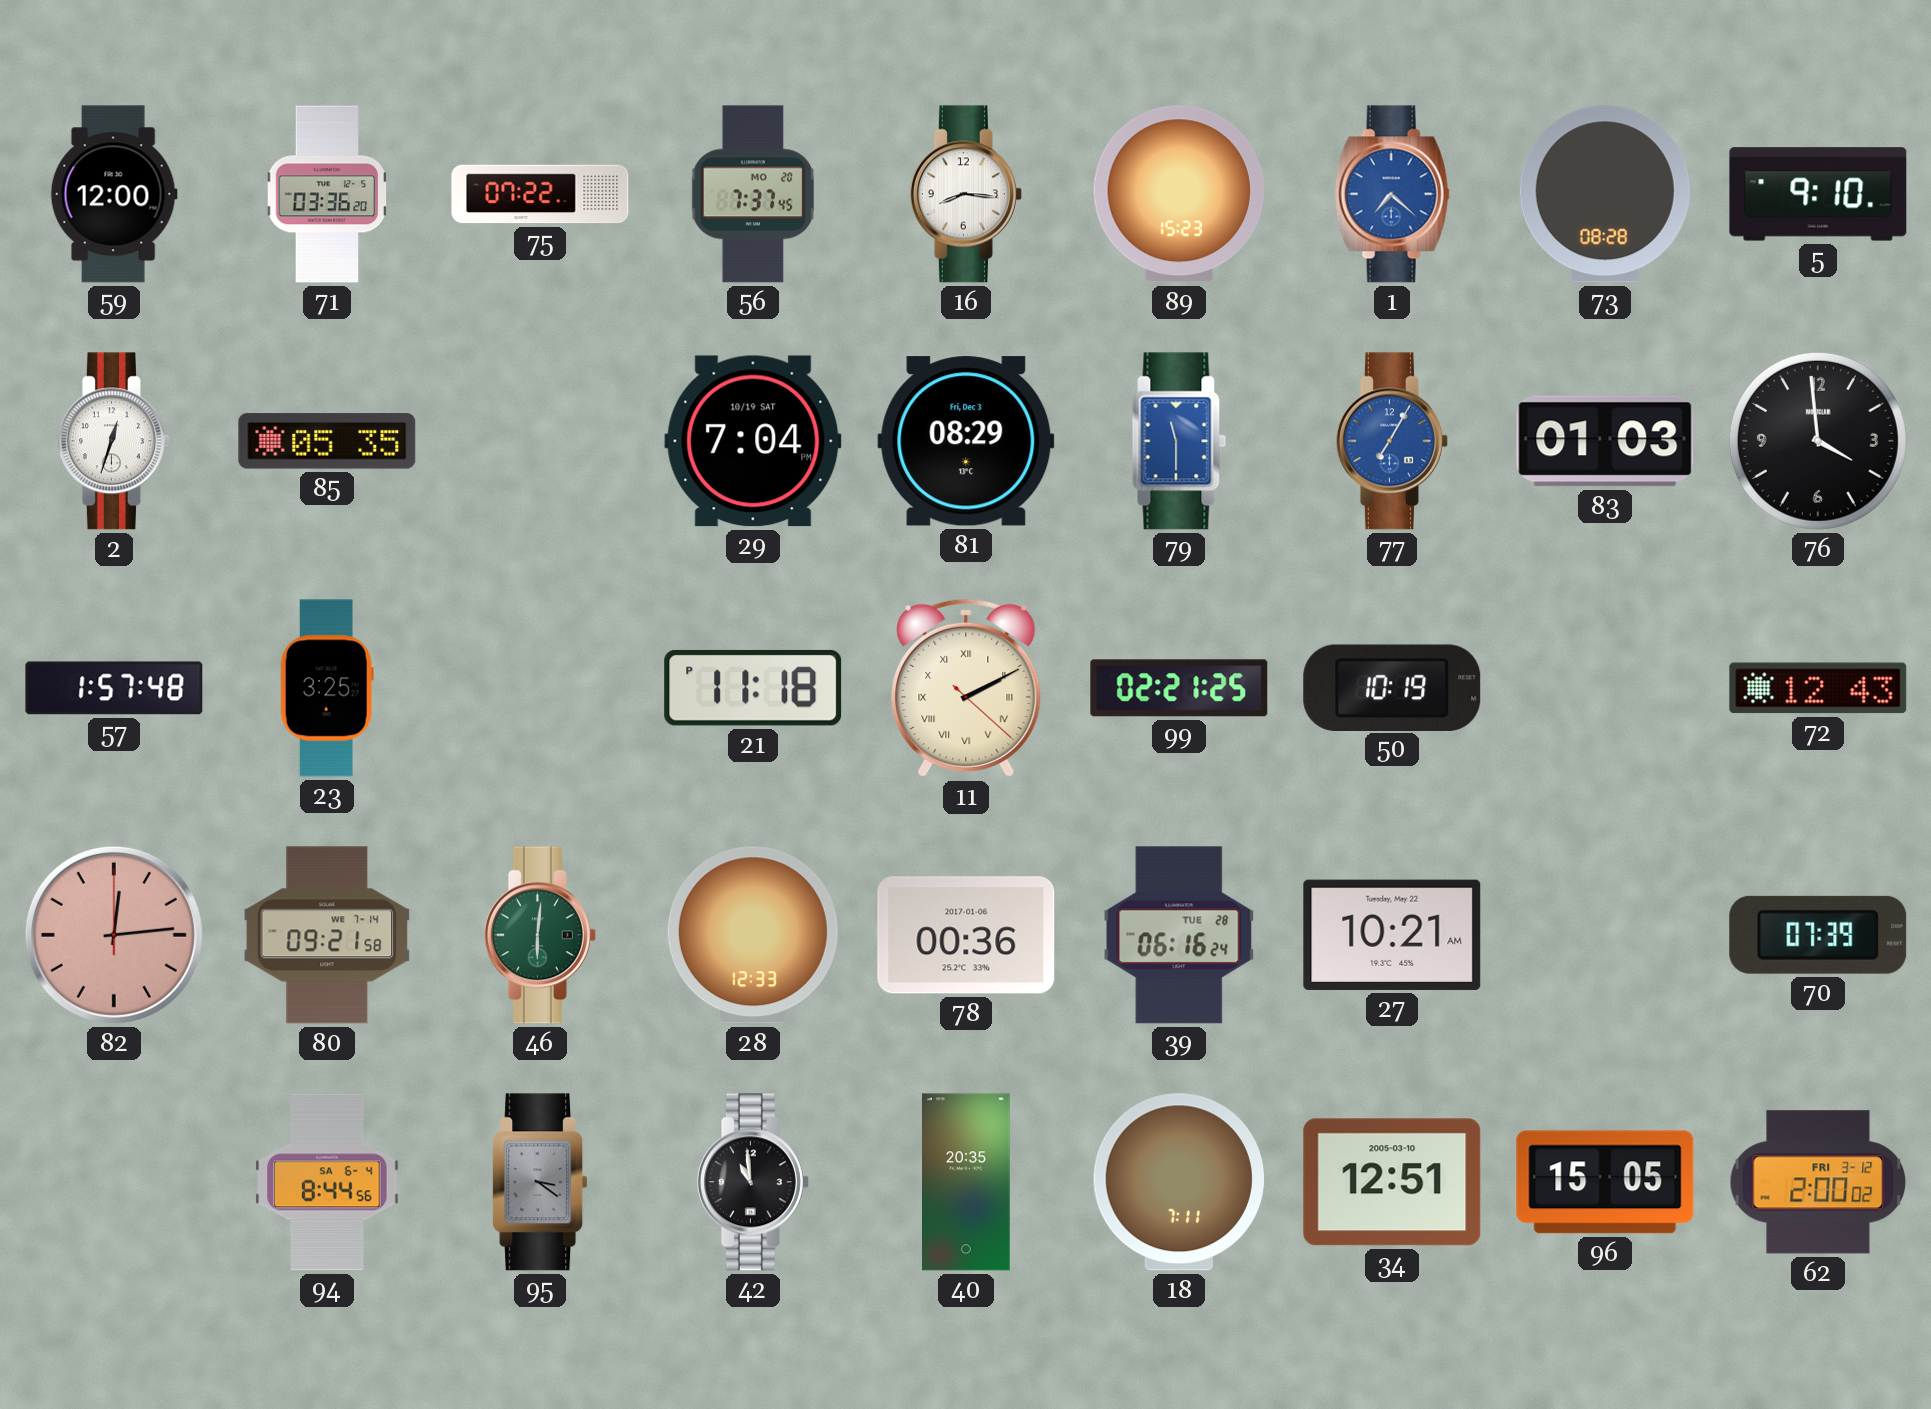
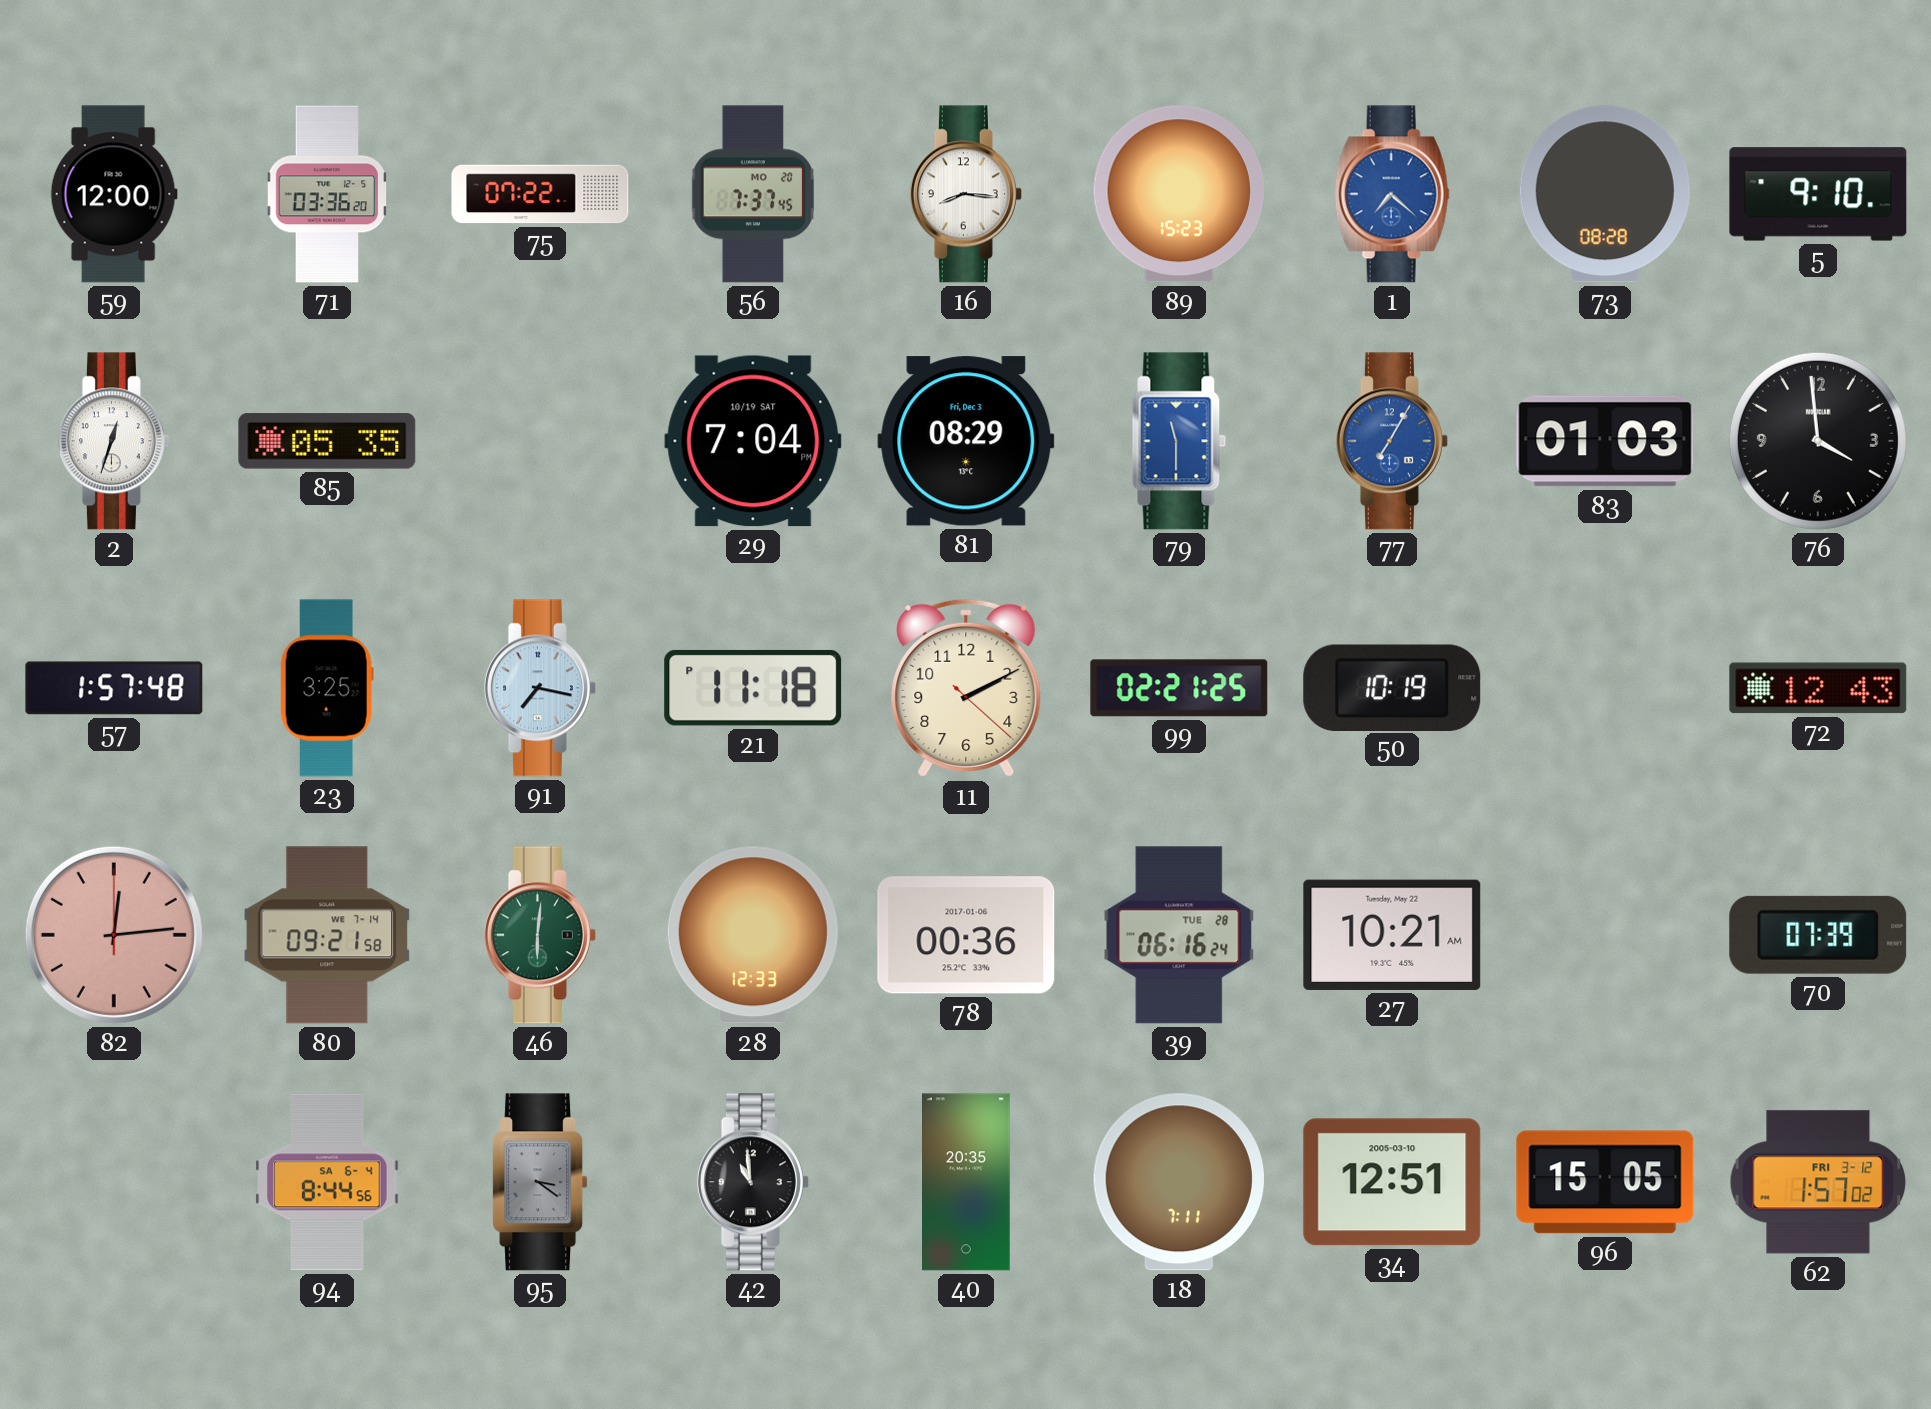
91: none -> 7:17
11 numerals: Roman -> Arabic
62: 2:00 -> 1:57
